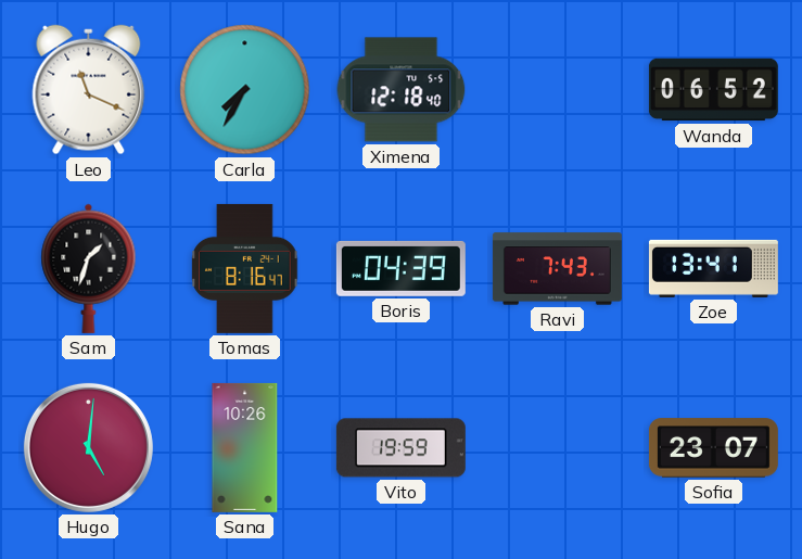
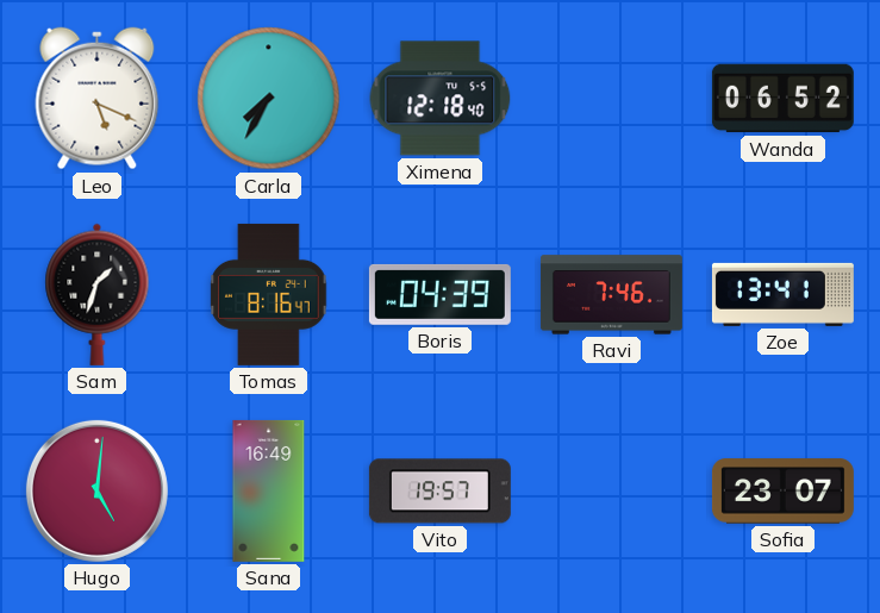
Leo: 11:19 -> 5:19
Ravi: 7:43 -> 7:46
Sana: 10:26 -> 16:49
Vito: 19:59 -> 19:57
